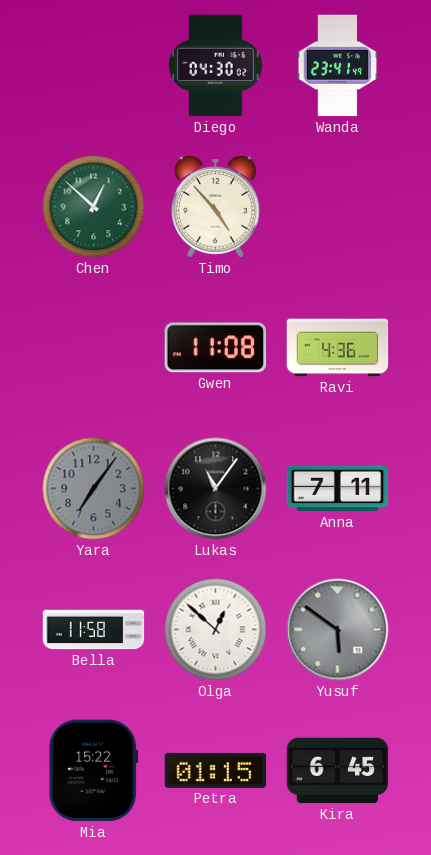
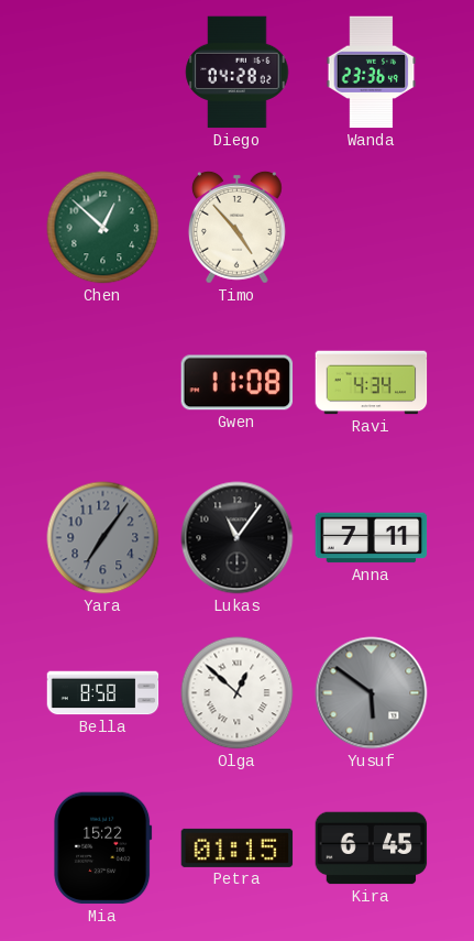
Diego: 04:30 -> 04:28
Wanda: 23:41 -> 23:36
Ravi: 4:36 -> 4:34
Bella: 11:58 -> 8:58
